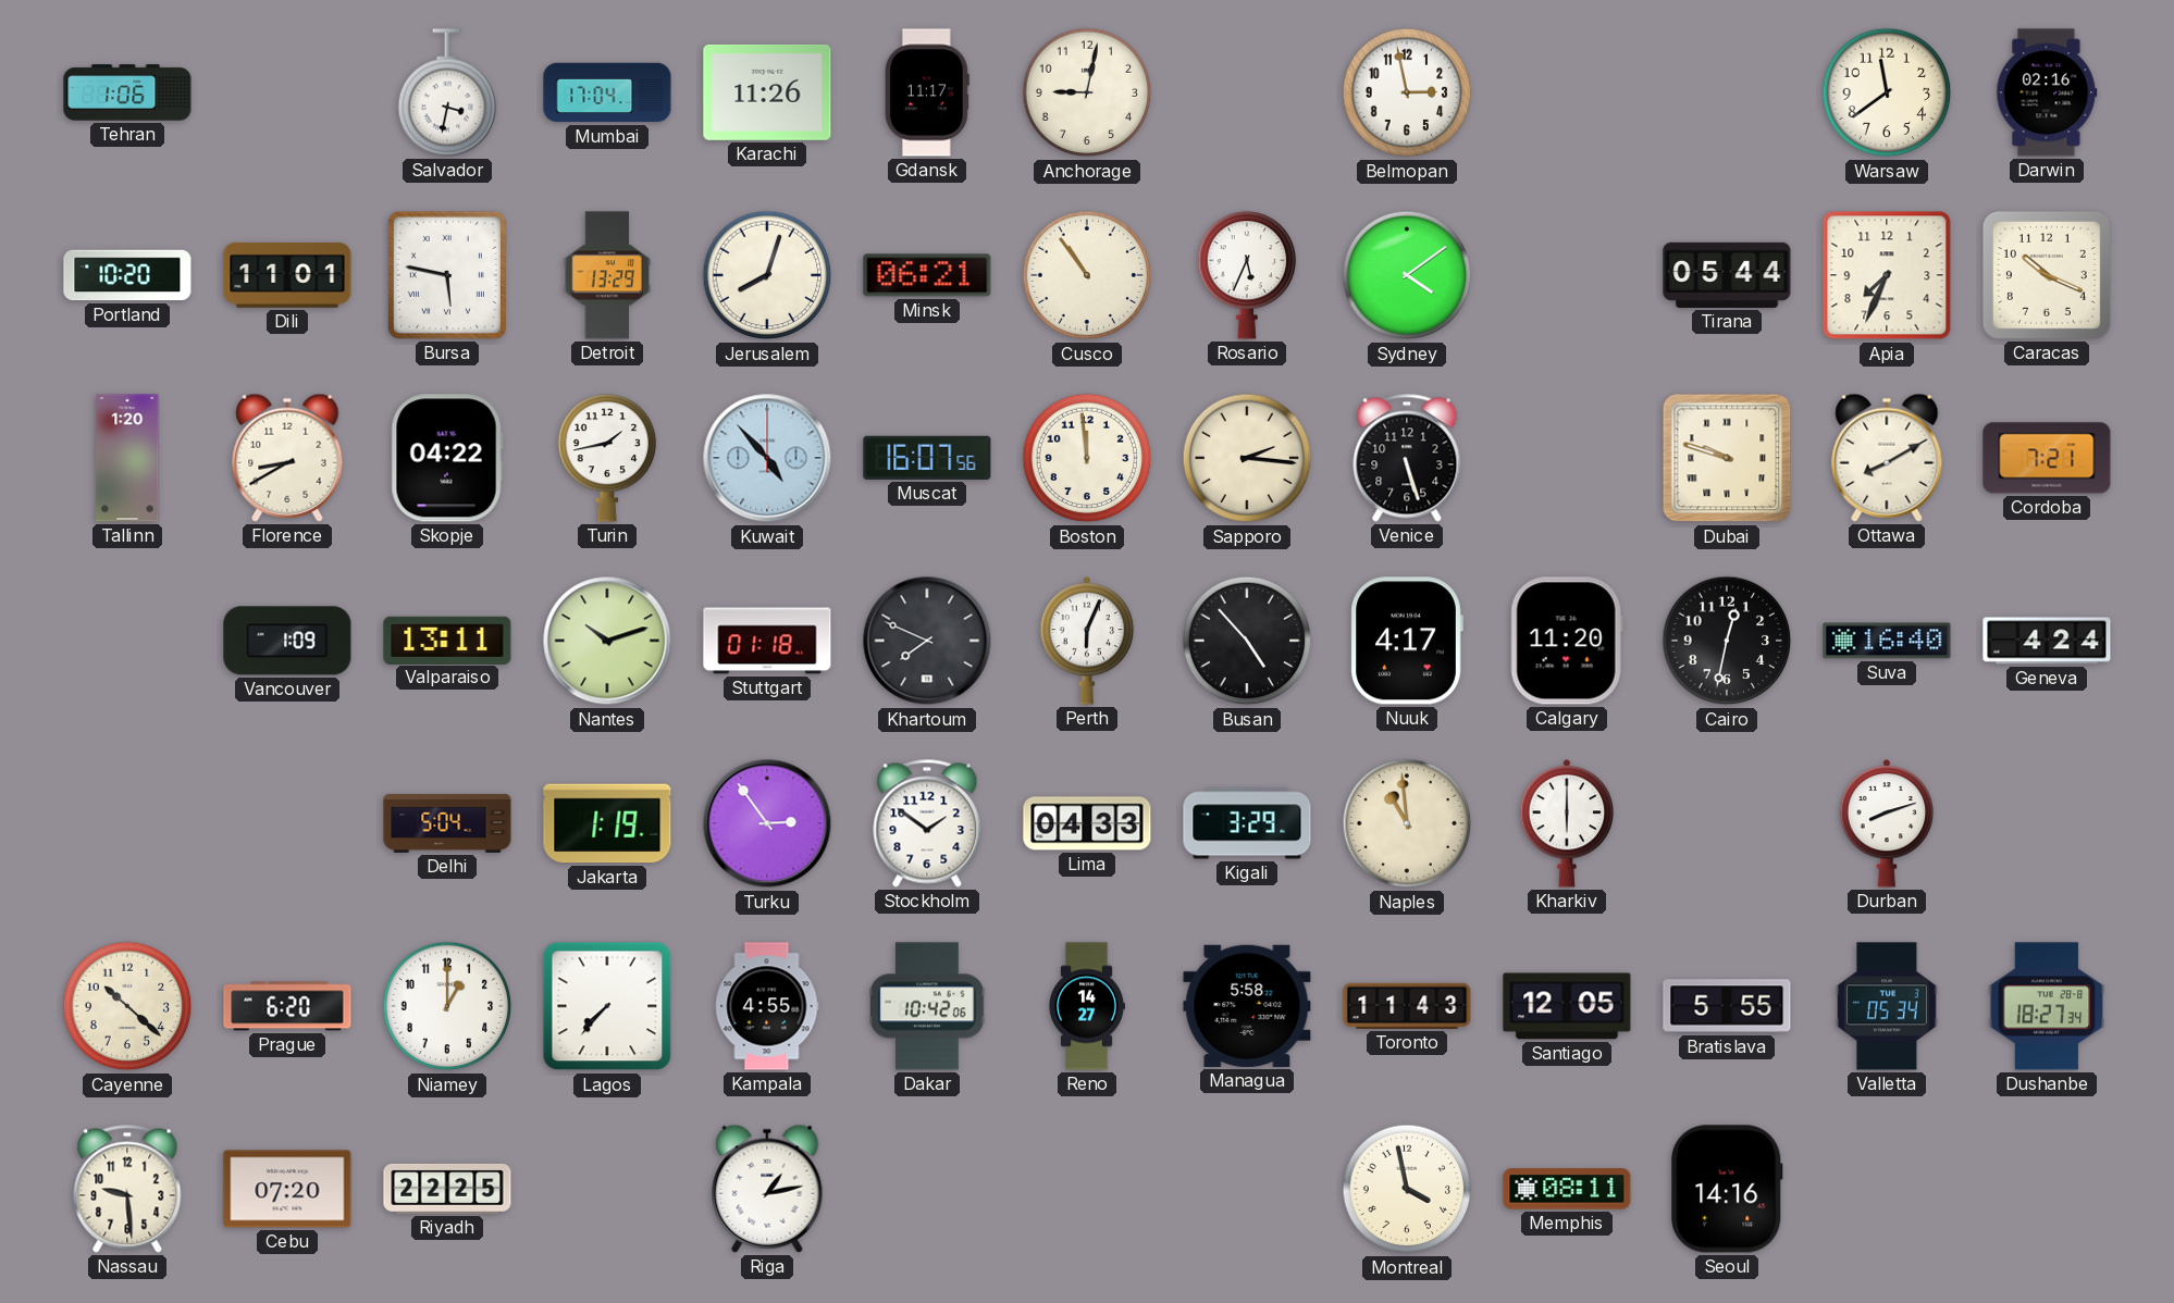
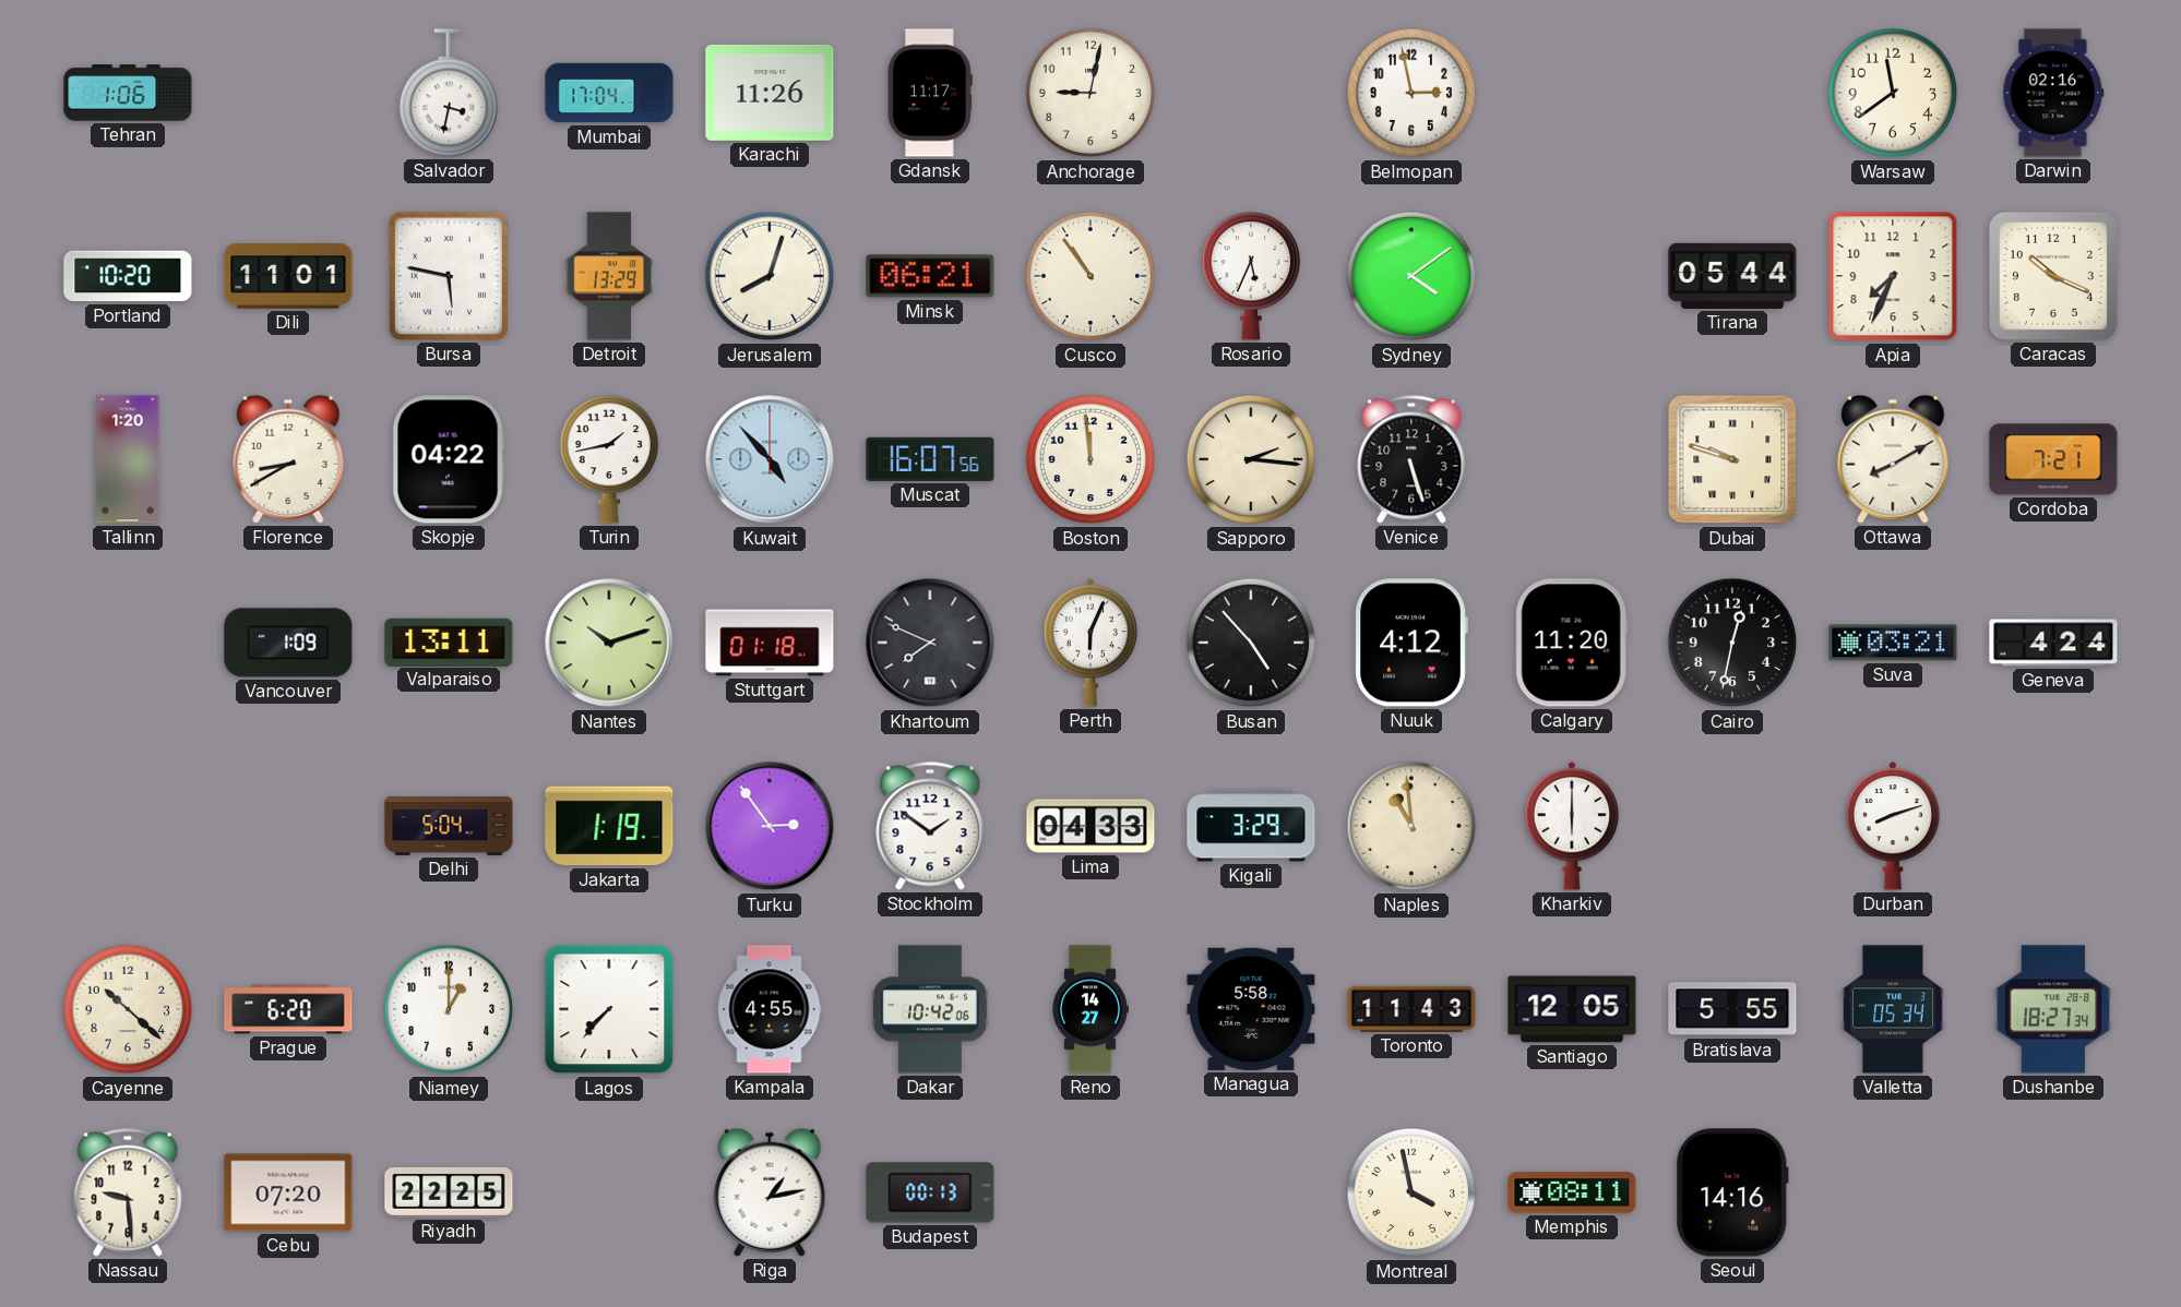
Nuuk: 4:17 -> 4:12
Suva: 16:40 -> 03:21
Budapest: none -> 00:13
